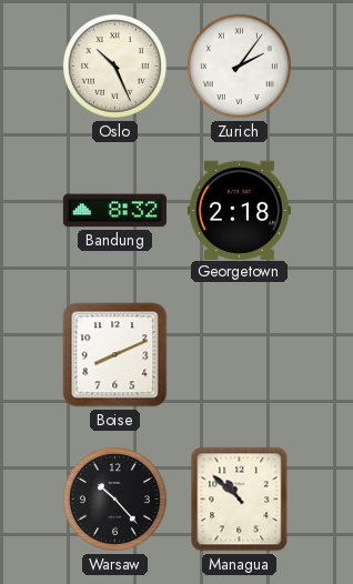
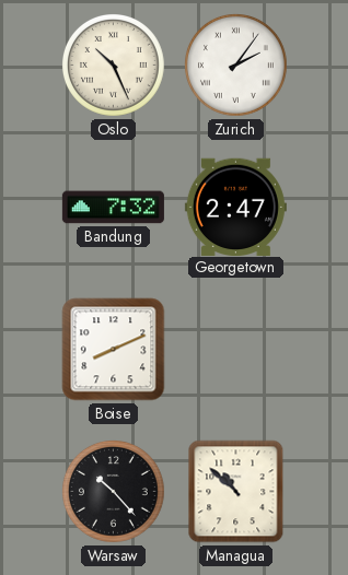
Bandung: 8:32 -> 7:32
Georgetown: 2:18 -> 2:47
